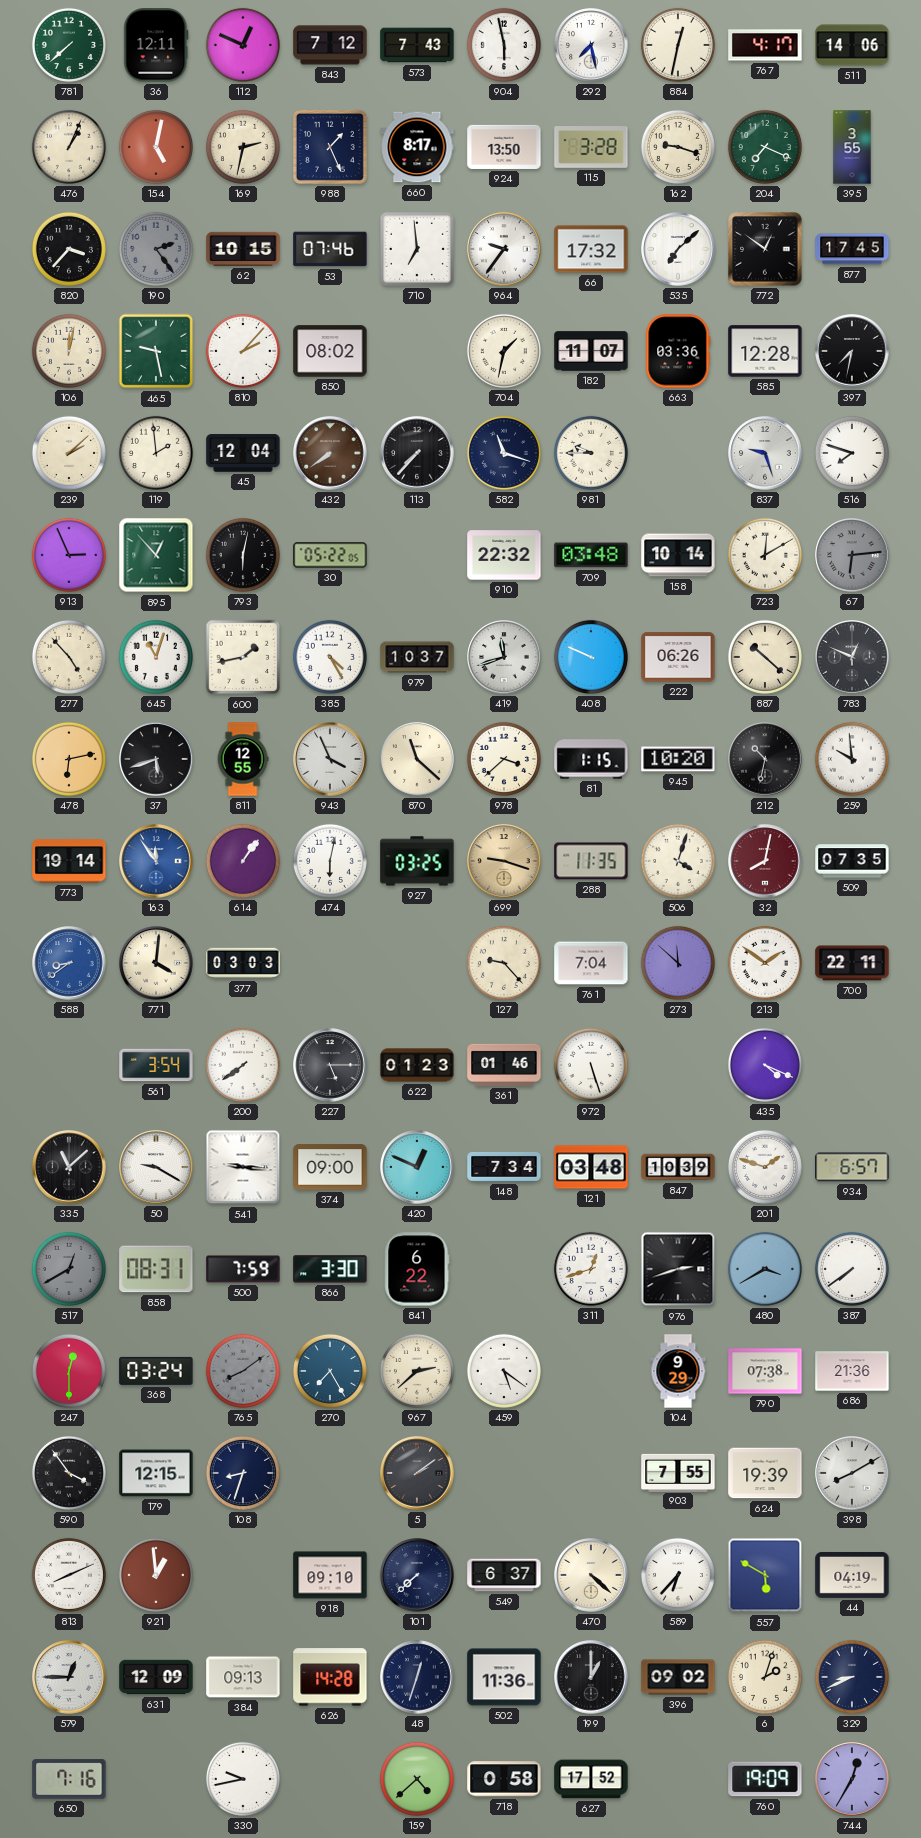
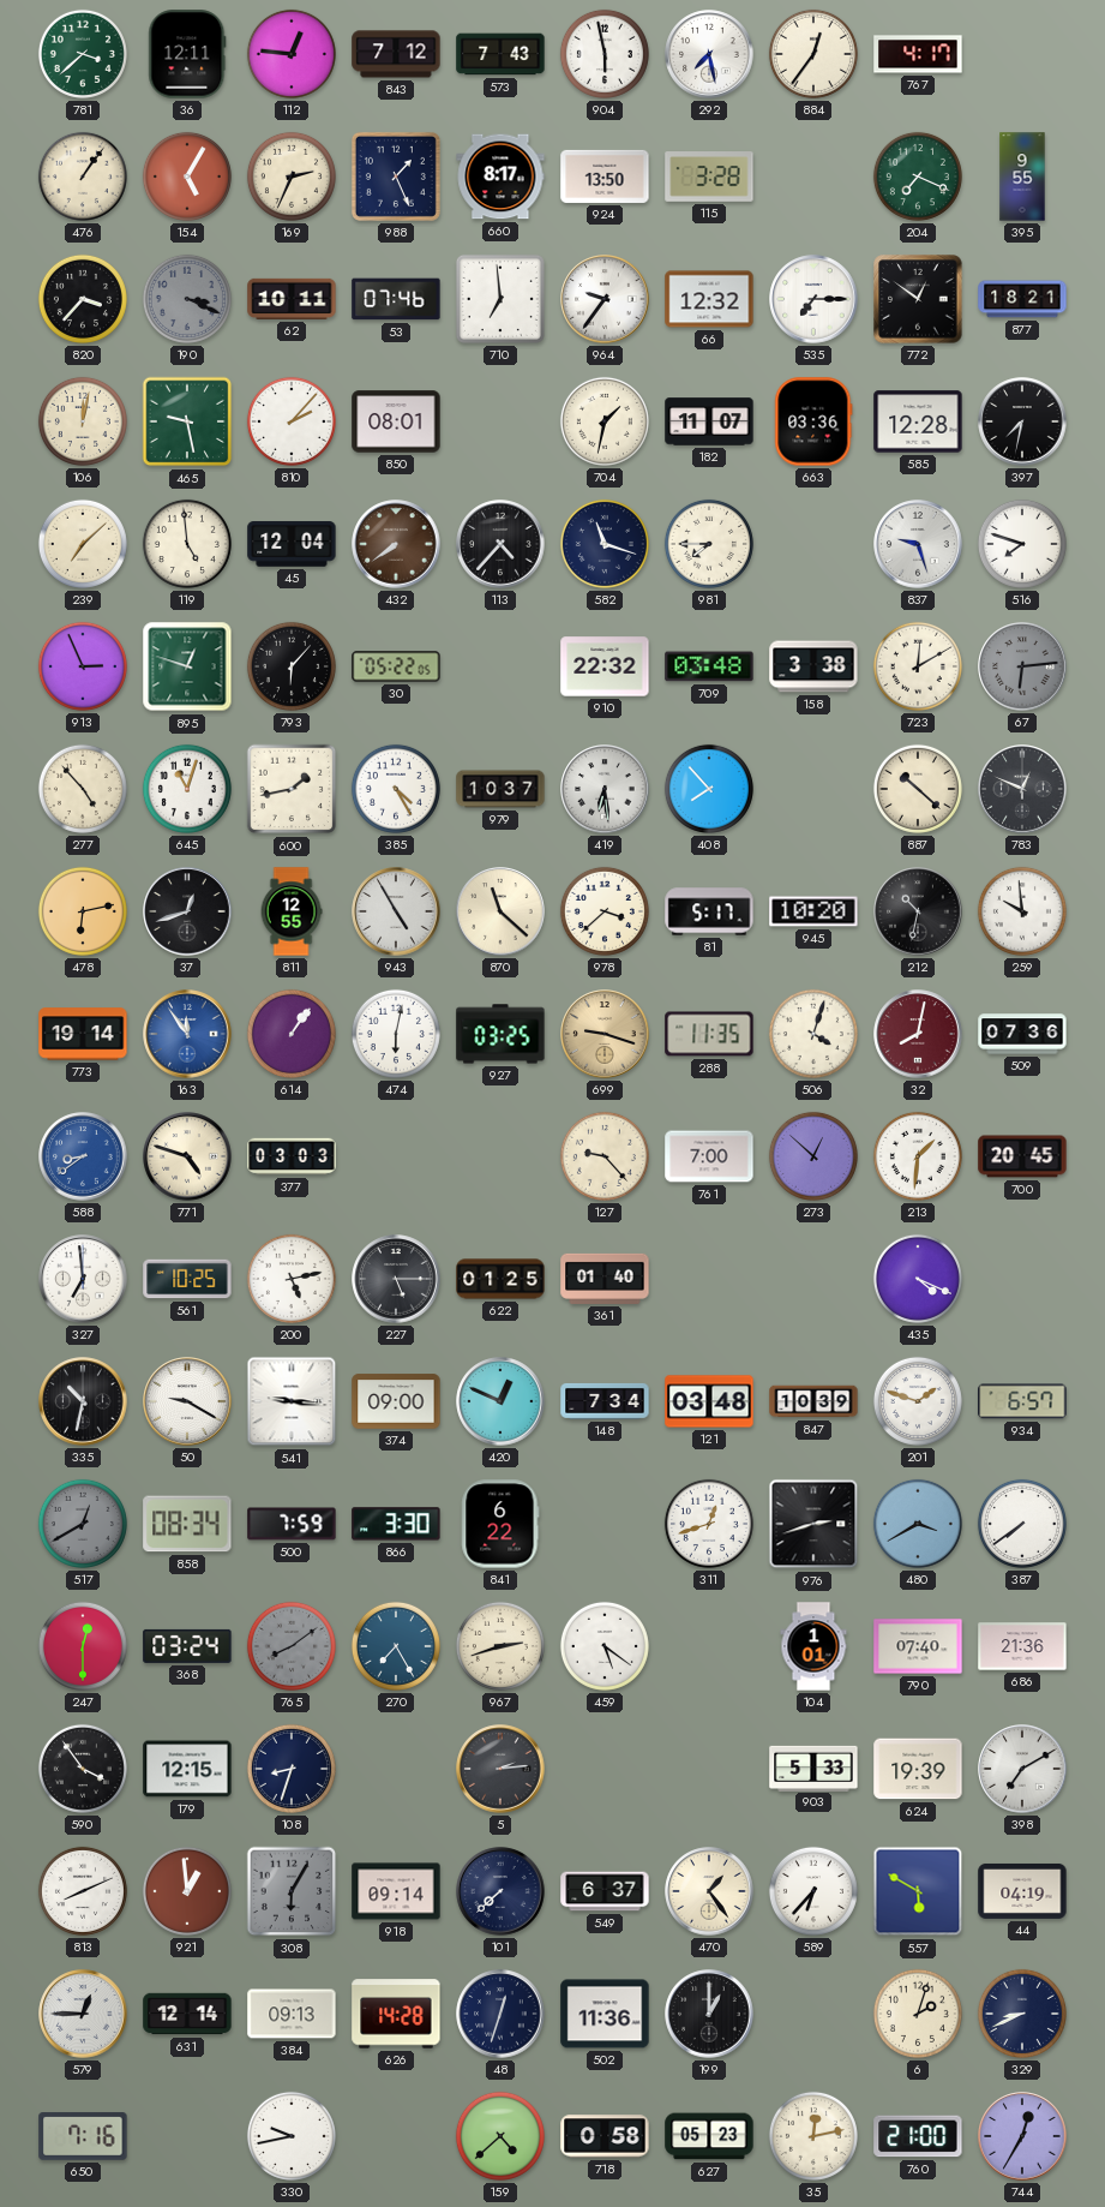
781: 7:38 -> 3:38
112: 12:49 -> 12:46
884: 12:32 -> 12:36
511: 14:06 -> none
476: 1:04 -> 1:06
154: 5:02 -> 5:05
169: 2:32 -> 2:34
162: 9:18 -> none
395: 3:55 -> 9:55
190: 2:24 -> 3:19
62: 10:15 -> 10:11
66: 17:32 -> 12:32
535: 7:08 -> 7:15
877: 17:45 -> 18:21
850: 08:02 -> 08:01
239: 2:08 -> 7:08
119: 1:59 -> 4:59
113: 7:37 -> 4:37
981: 9:45 -> 7:45
895: 12:53 -> 12:48
793: 6:02 -> 6:07
158: 10:14 -> 3:38
419: 11:42 -> 6:29
408: 9:49 -> 7:53
222: 06:26 -> none
37: 5:42 -> 12:42
943: 3:56 -> 4:55
81: 1:15 -> 5:17
509: 07:35 -> 07:36
771: 4:01 -> 4:48
761: 7:04 -> 7:00
273: 11:52 -> 12:52
213: 1:51 -> 1:31
700: 22:11 -> 20:45
327: none -> 6:59
561: 3:54 -> 10:25
200: 7:39 -> 5:13
622: 01:23 -> 01:25
361: 01:46 -> 01:40
972: 5:27 -> none
335: 11:08 -> 10:32
858: 08:31 -> 08:34
967: 2:38 -> 2:42
104: 9:29 -> 1:01
790: 07:38 -> 07:40
5: 2:09 -> 2:14
903: 7:55 -> 5:33
398: 8:10 -> 7:10
308: none -> 6:05
918: 09:10 -> 09:14
470: 4:22 -> 1:24
631: 12:09 -> 12:14
396: 09:02 -> none
627: 17:52 -> 05:23
35: none -> 12:13
760: 19:09 -> 21:00
